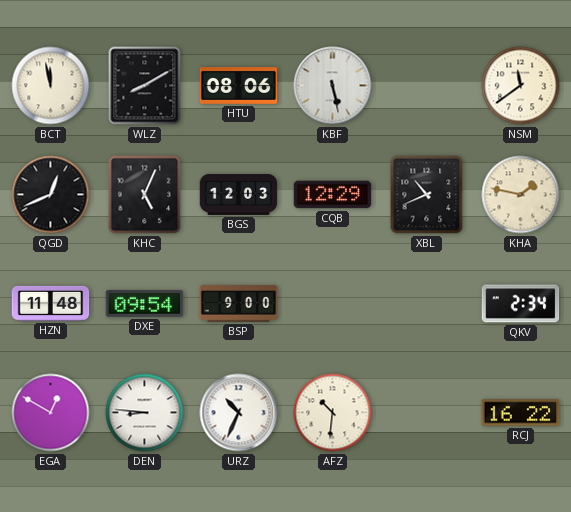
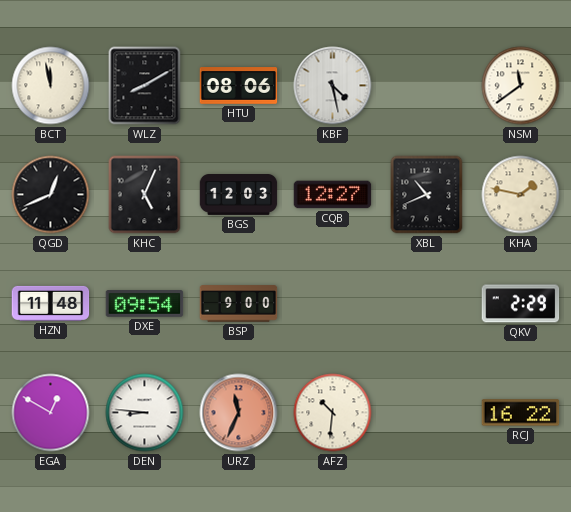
KBF: 5:28 -> 4:28
CQB: 12:29 -> 12:27
QKV: 2:34 -> 2:29
URZ: 10:34 -> 11:34
URZ dial: white -> salmon
